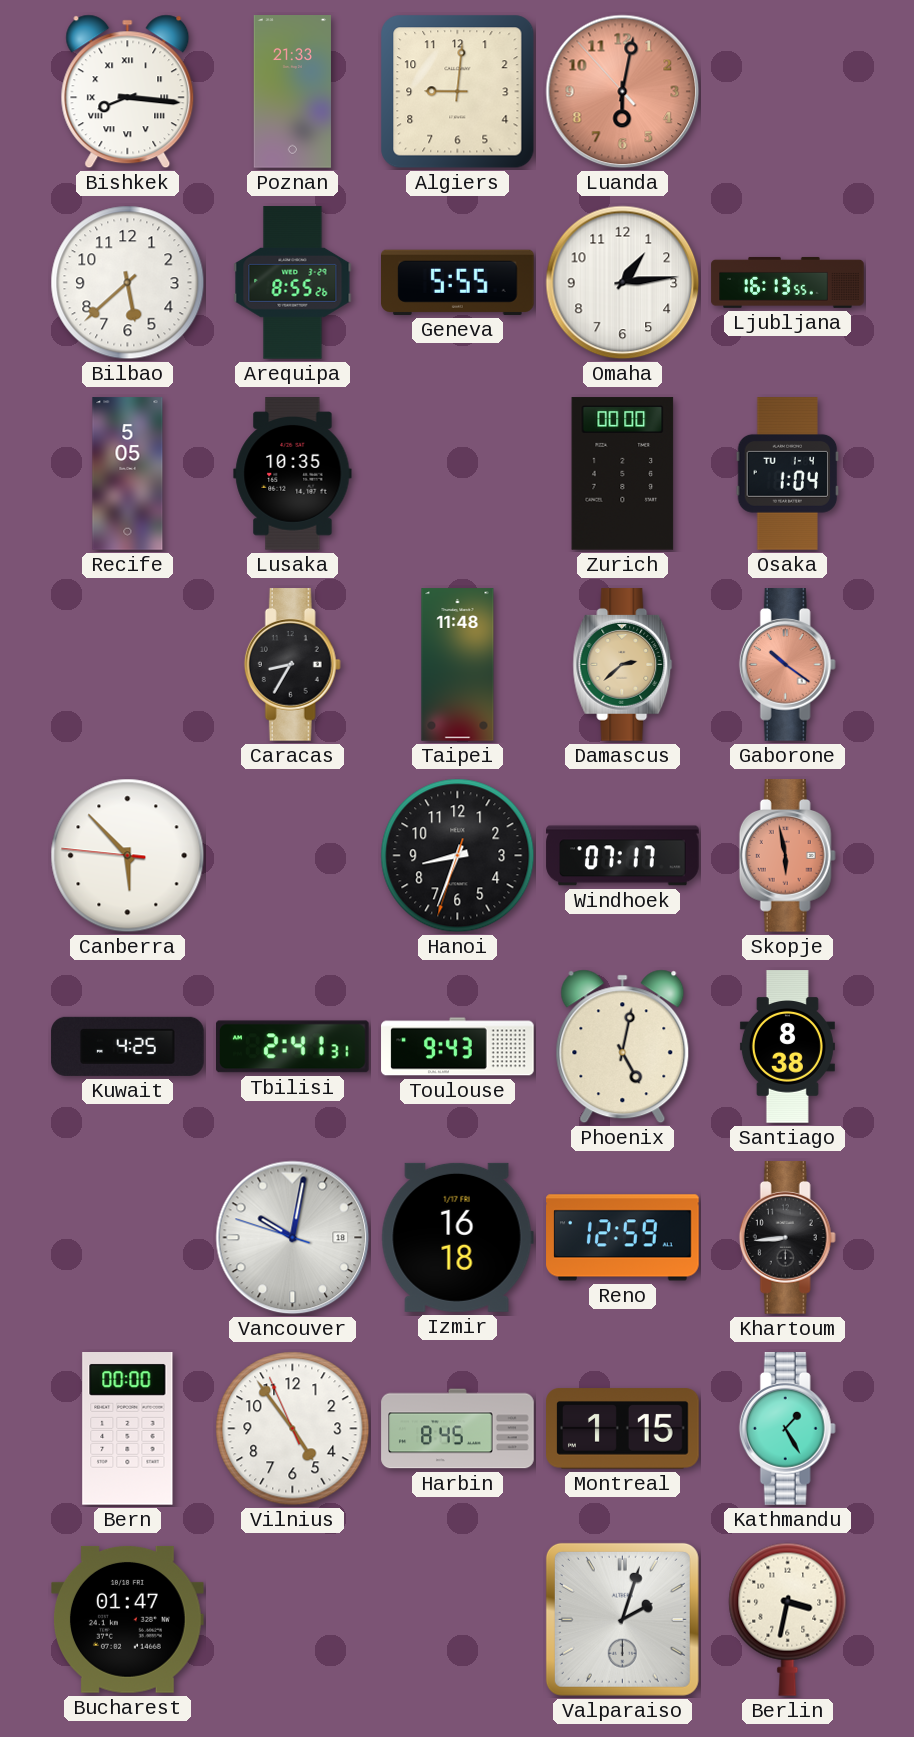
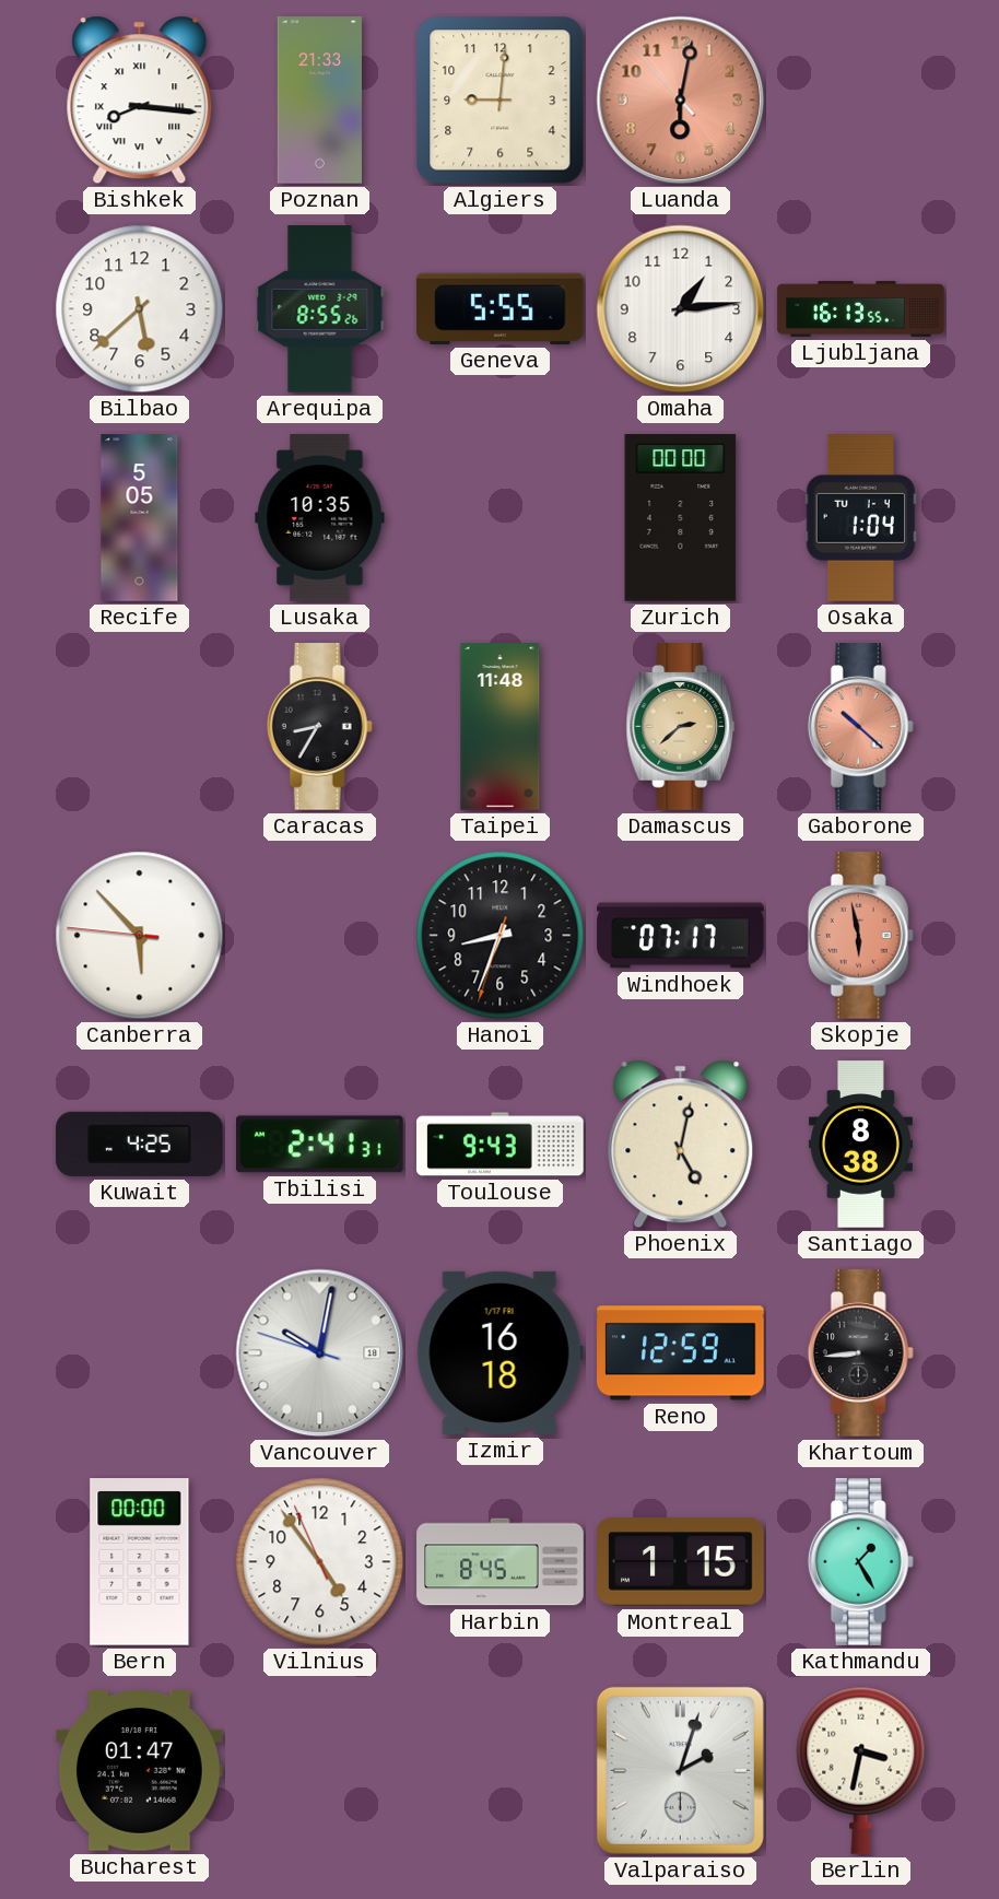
Gaborone: 10:21 -> 10:22
